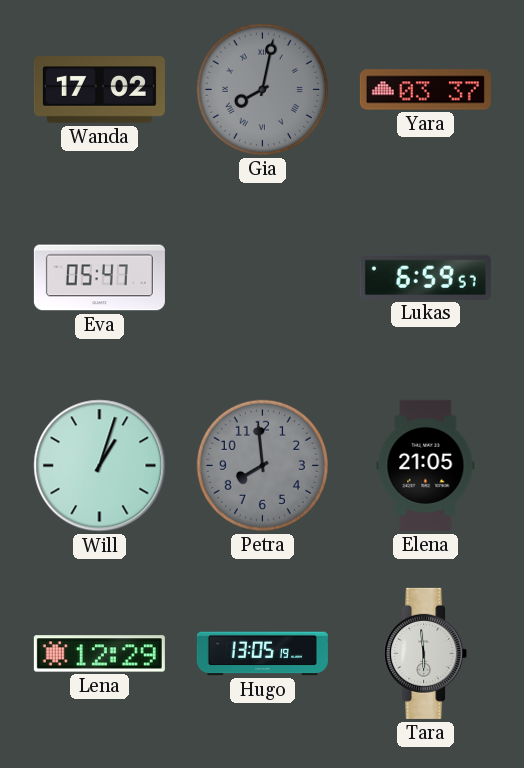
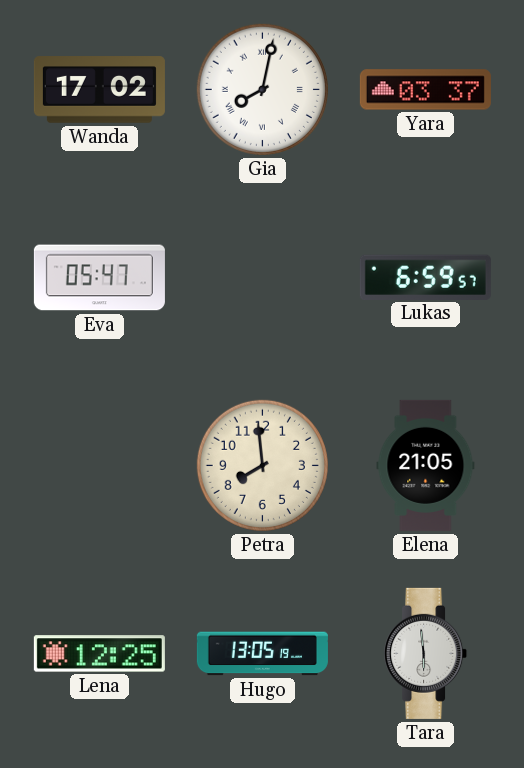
Gia dial: grey -> white
Will: 1:03 -> none
Petra dial: grey -> cream
Lena: 12:29 -> 12:25
